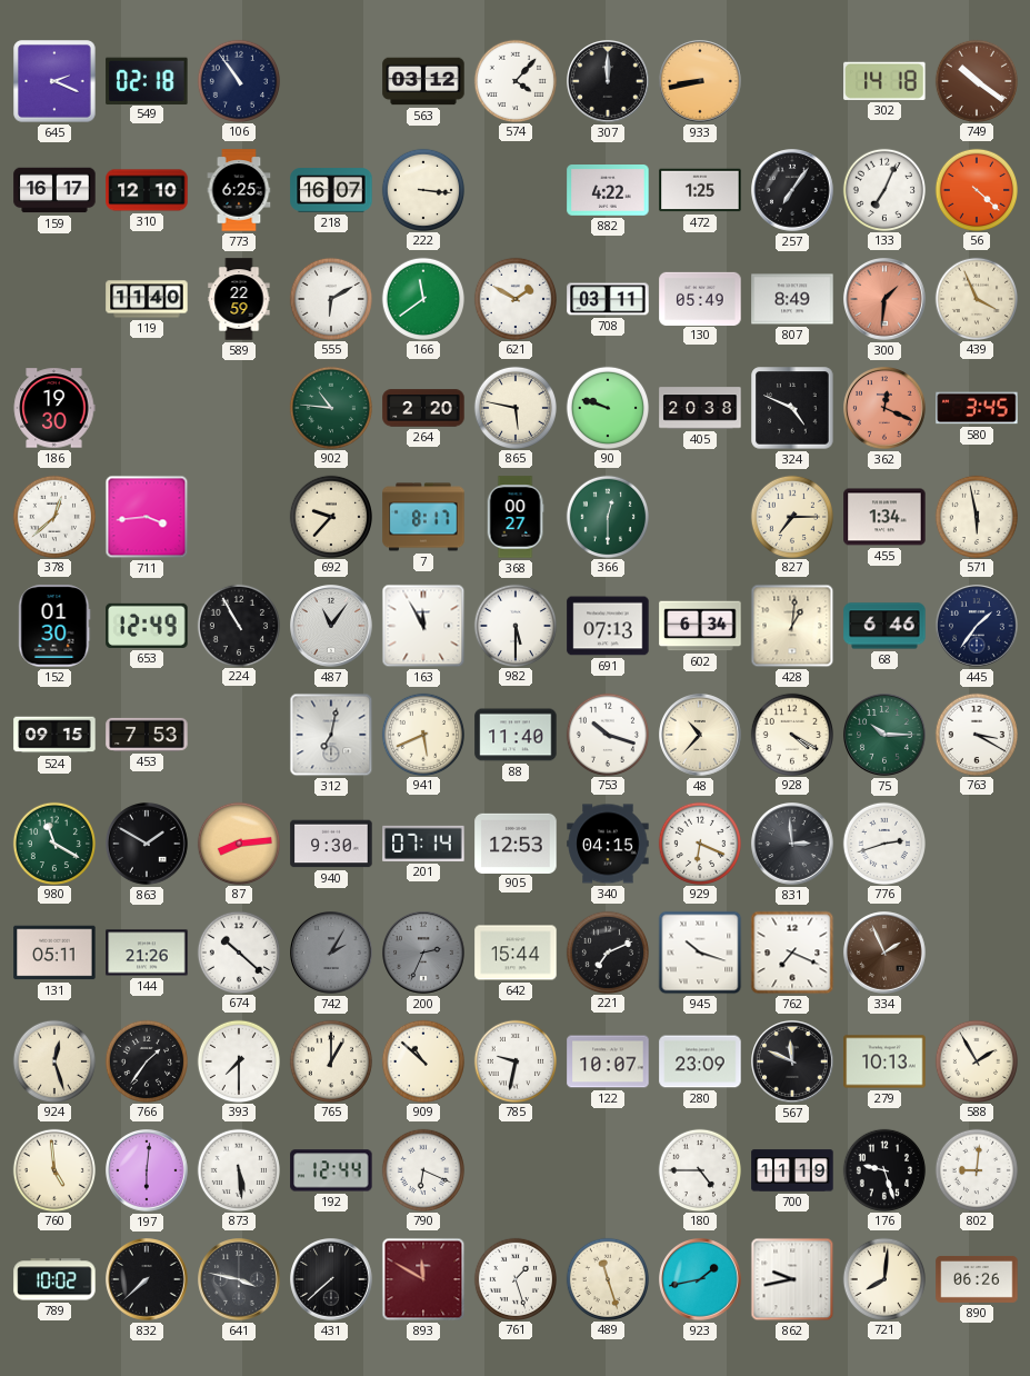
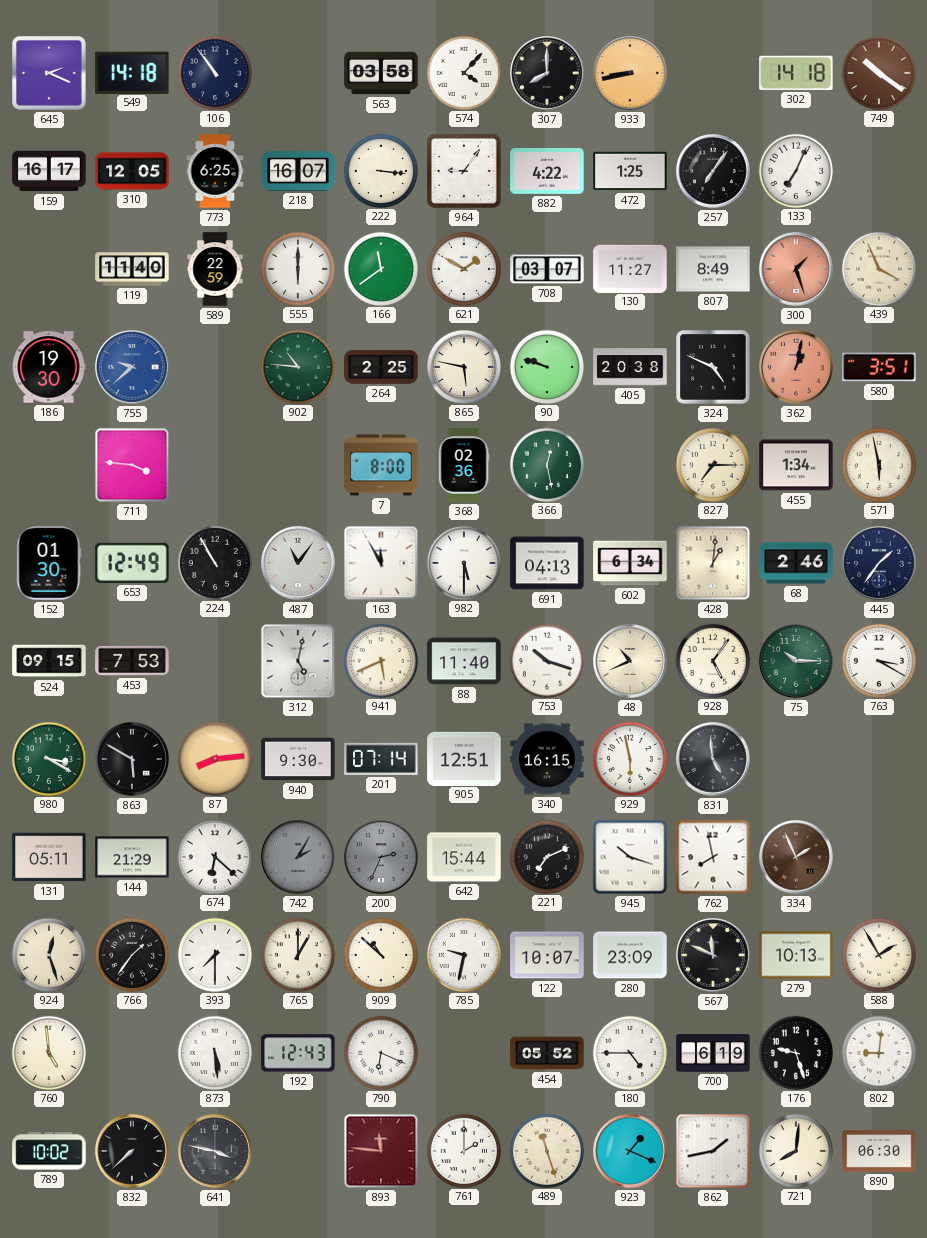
549: 02:18 -> 14:18
563: 03:12 -> 03:58
307: 12:00 -> 8:00
310: 12:10 -> 12:05
964: none -> 9:06
56: 4:22 -> none
555: 6:10 -> 6:00
708: 03:11 -> 03:07
130: 05:49 -> 11:27
300: 1:31 -> 1:27
755: none -> 9:38
264: 2:20 -> 2:25
362: 12:19 -> 1:02
580: 3:45 -> 3:51
378: 12:38 -> none
711: 3:44 -> 3:46
692: 9:37 -> none
7: 8:17 -> 8:00
368: 00:27 -> 02:36
366: 12:30 -> 12:28
691: 07:13 -> 04:13
68: 6:46 -> 2:46
312: 7:02 -> 5:02
48: 10:37 -> 10:41
928: 4:20 -> 5:06
980: 11:20 -> 3:20
863: 1:50 -> 5:50
905: 12:53 -> 12:51
340: 04:15 -> 16:15
929: 6:19 -> 5:58
831: 2:59 -> 4:59
776: 2:42 -> none
144: 21:26 -> 21:29
674: 10:22 -> 6:22
762: 7:19 -> 7:58
197: 6:01 -> none
192: 12:44 -> 12:43
454: none -> 05:52
700: 11:19 -> 6:19
431: 7:38 -> none
893: 11:50 -> 11:46
761: 1:27 -> 2:00
923: 1:43 -> 1:19
862: 9:43 -> 1:43
890: 06:26 -> 06:30
